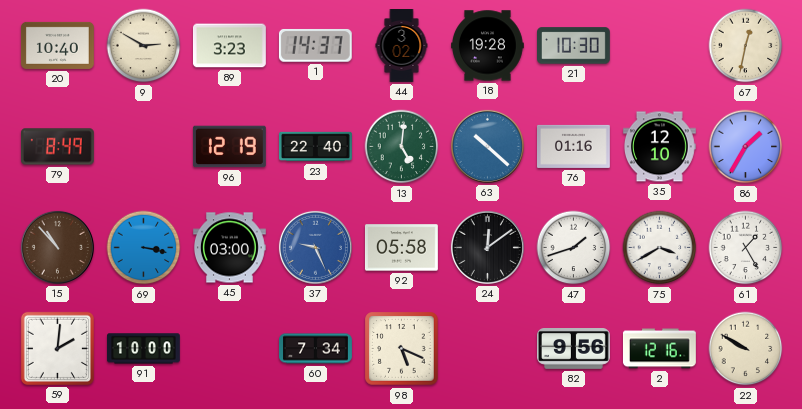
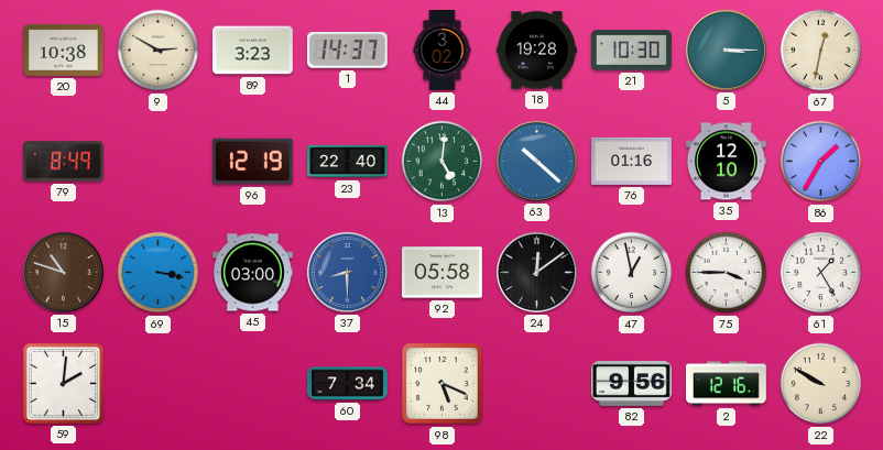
20: 10:40 -> 10:38
5: none -> 3:15
15: 10:53 -> 10:48
37: 9:26 -> 8:30
47: 1:42 -> 12:58
75: 3:40 -> 3:45
91: 10:00 -> none
